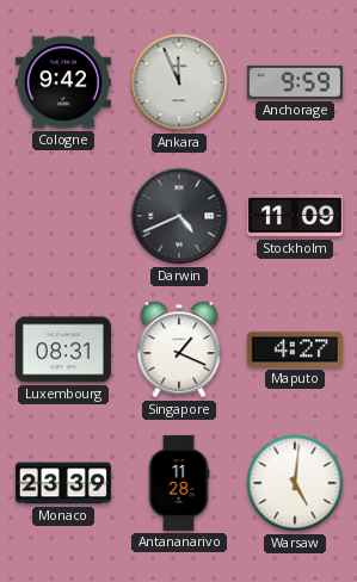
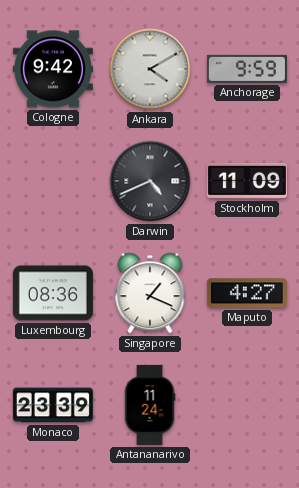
Ankara: 11:56 -> 4:10
Luxembourg: 08:31 -> 08:36
Antananarivo: 11:28 -> 11:24
Warsaw: 5:01 -> none
